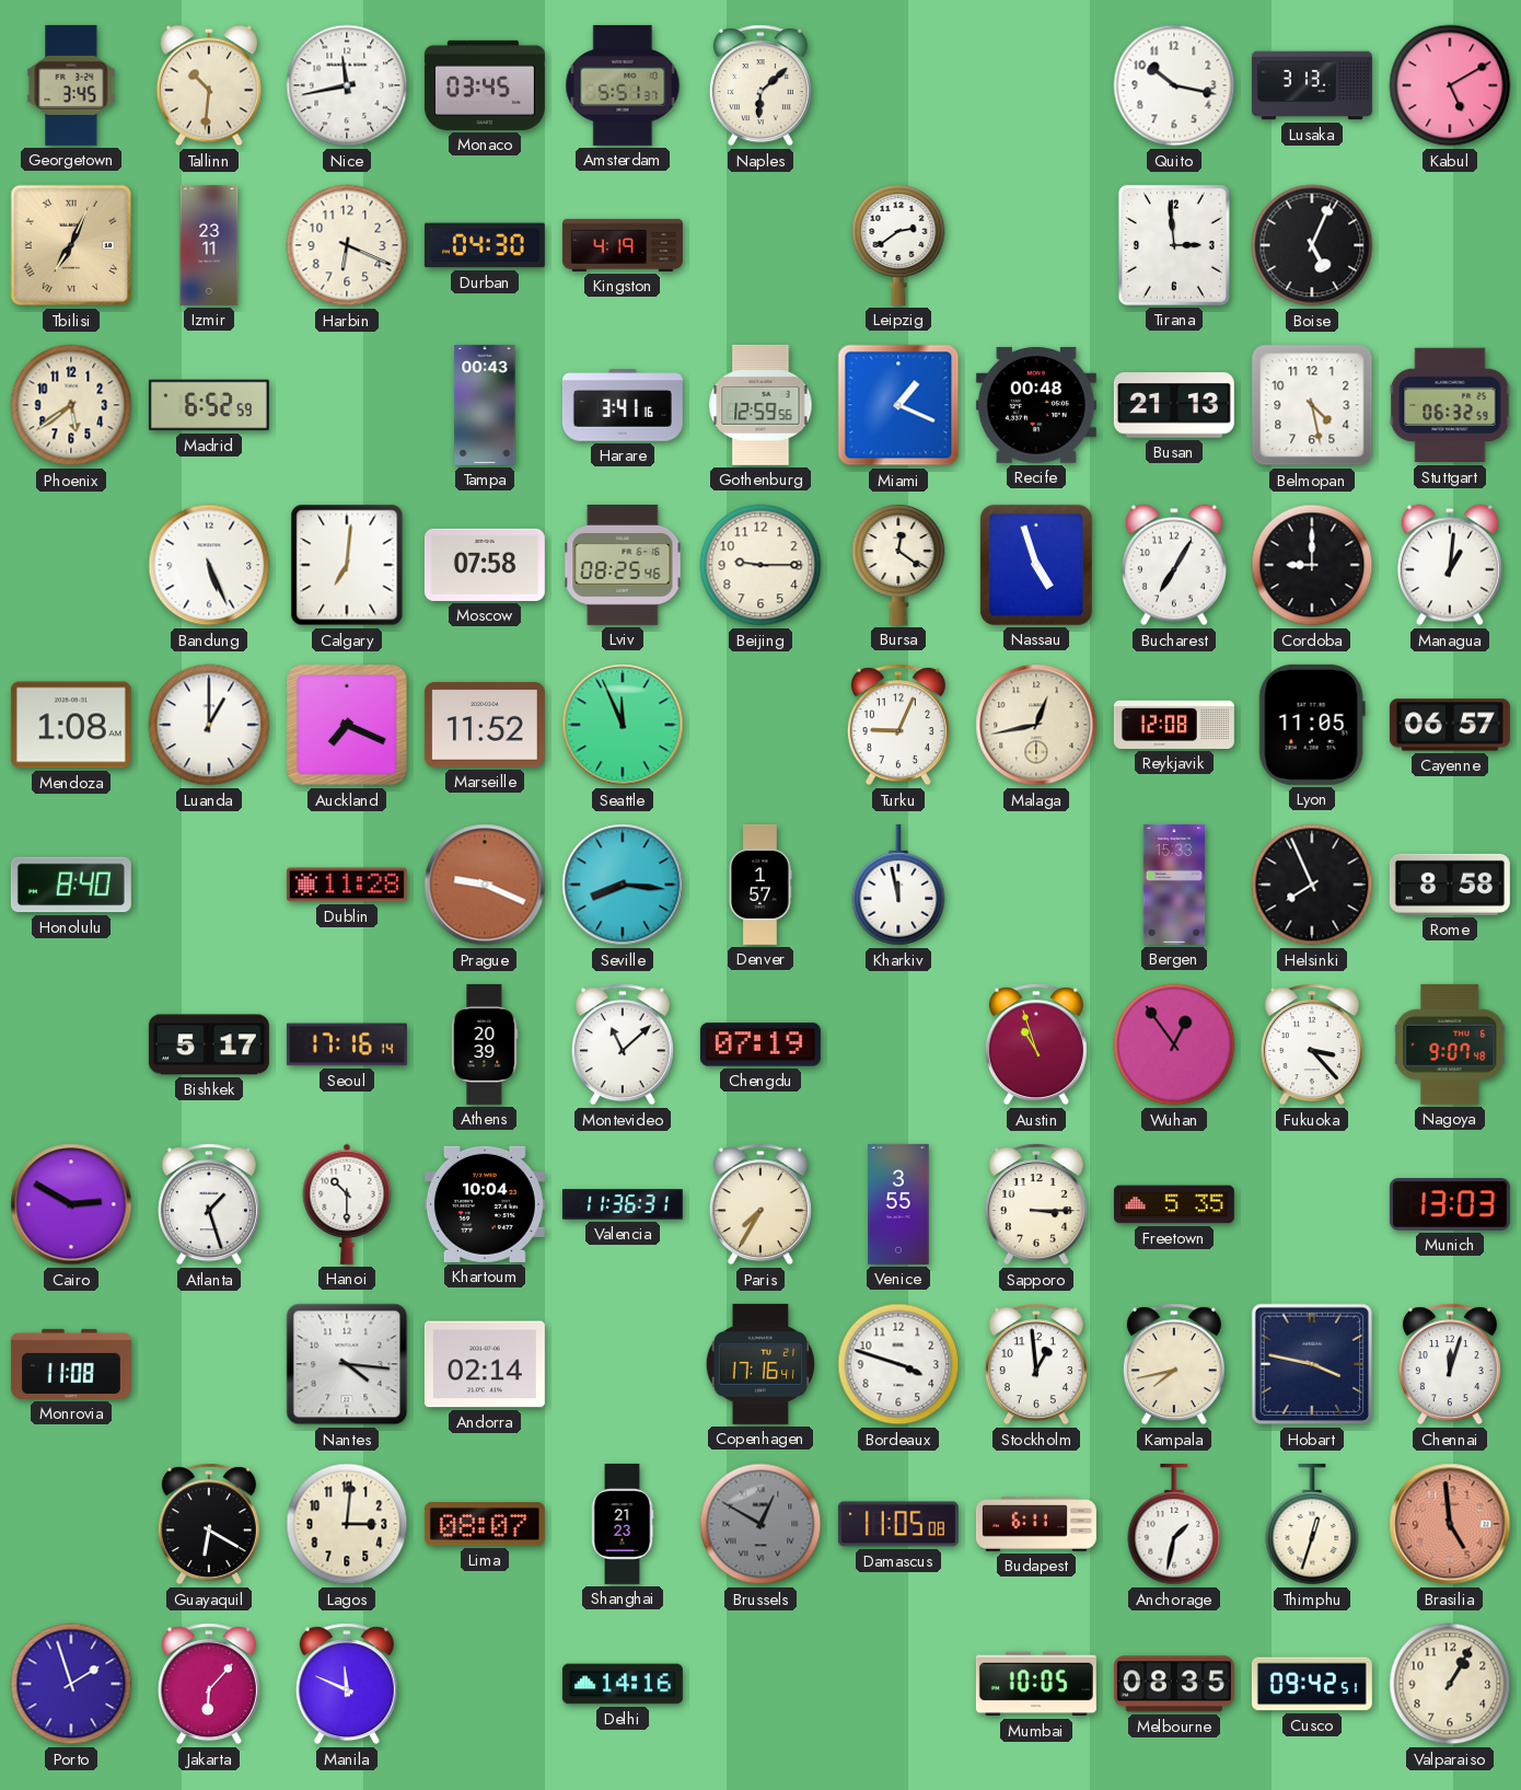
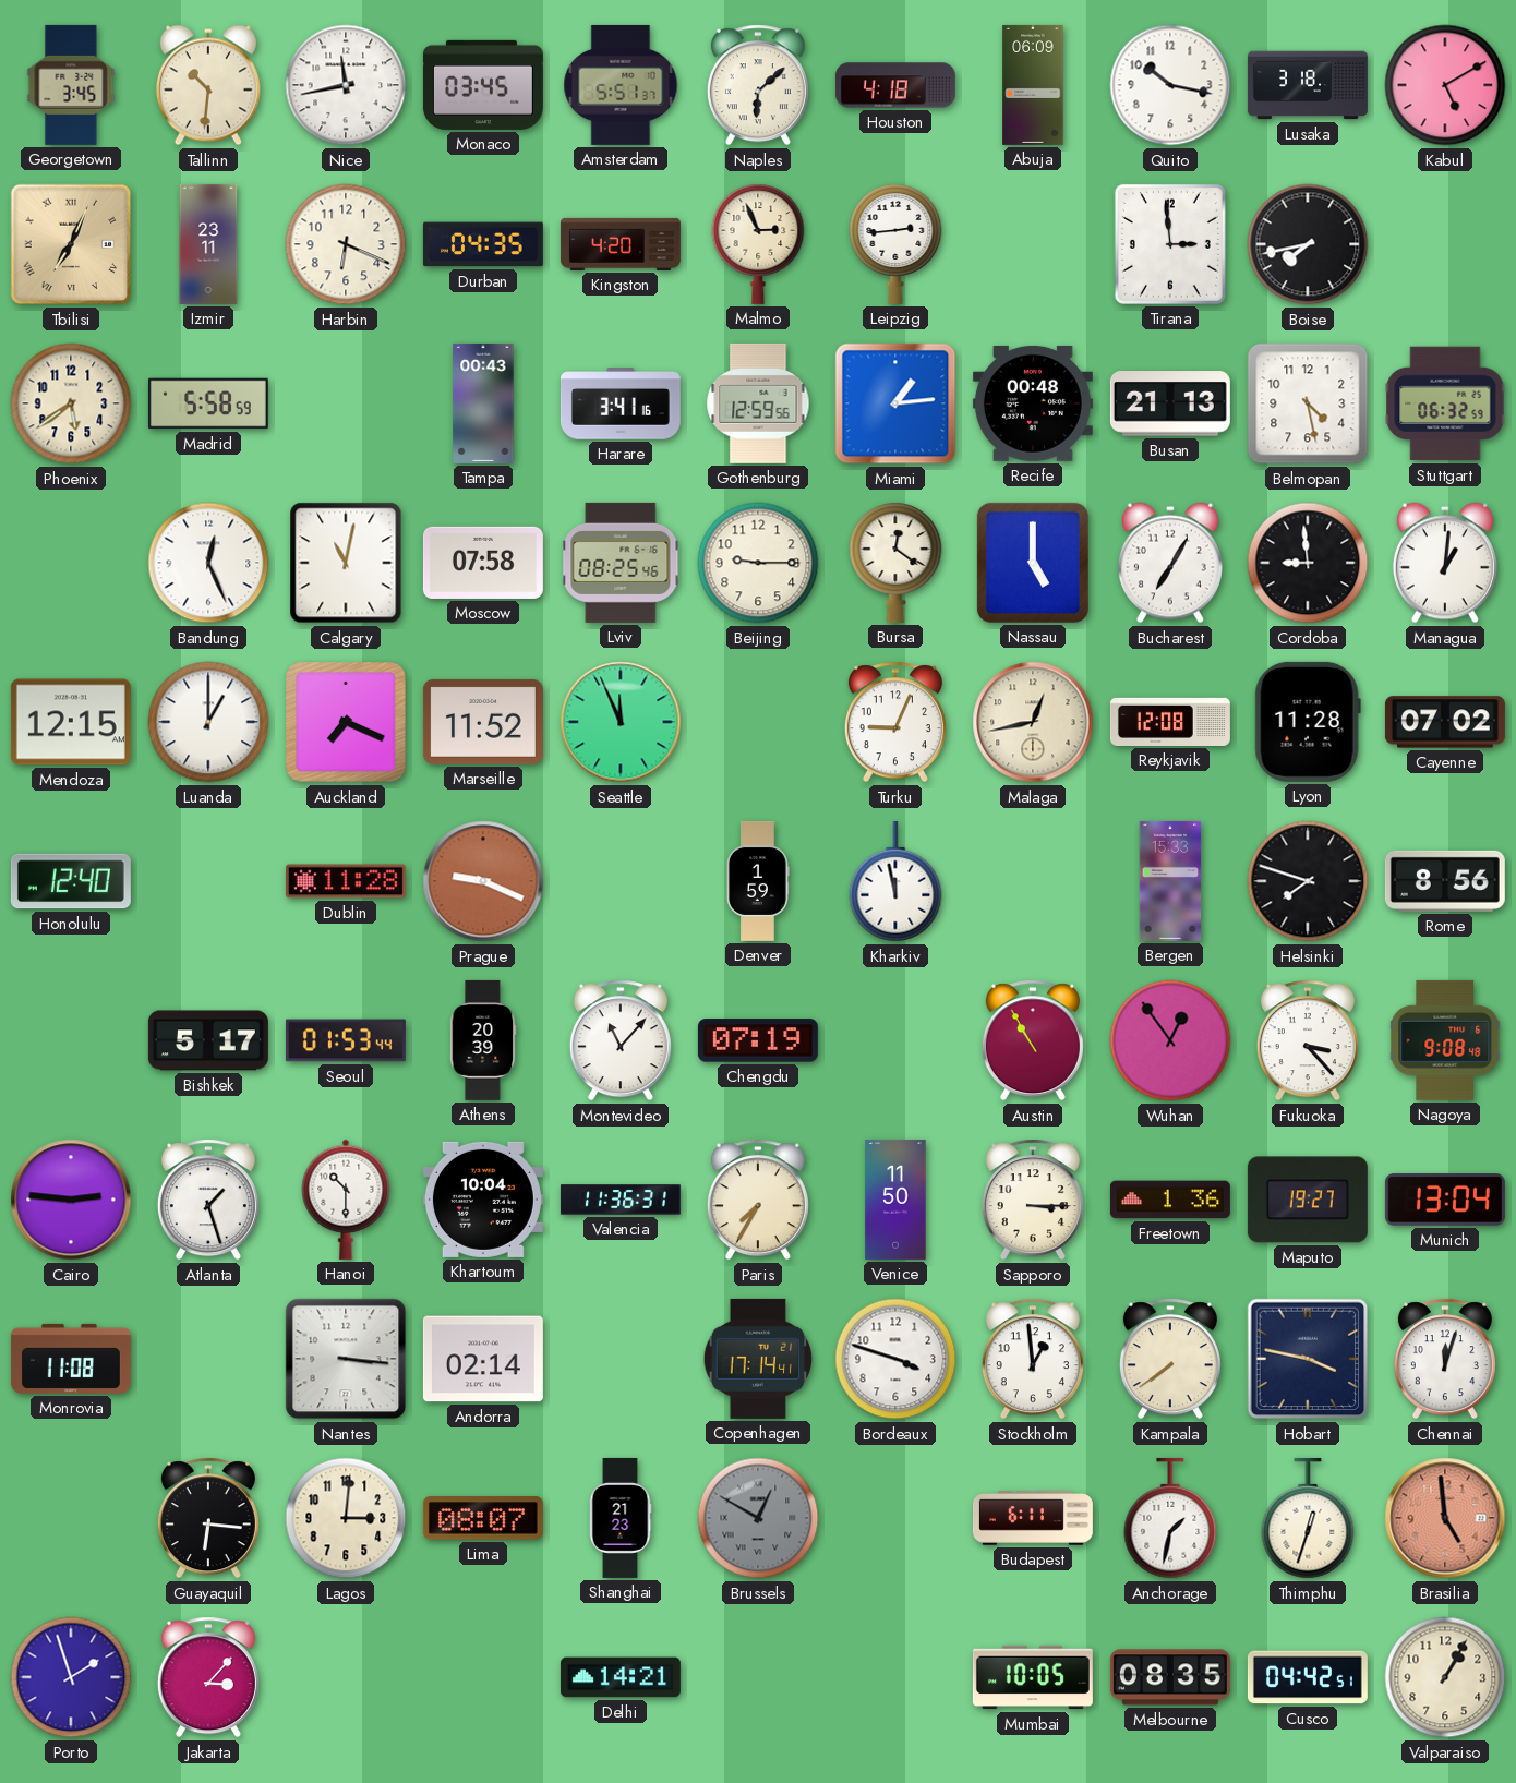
Houston: none -> 4:18
Abuja: none -> 06:09
Lusaka: 3:13 -> 3:18
Durban: 04:30 -> 04:35
Kingston: 4:19 -> 4:20
Malmo: none -> 2:56
Leipzig: 2:39 -> 2:44
Boise: 5:04 -> 7:43
Madrid: 6:52 -> 5:58
Miami: 1:19 -> 1:14
Bandung: 5:26 -> 12:26
Calgary: 7:01 -> 11:02
Nassau: 4:57 -> 5:00
Cordoba: 9:00 -> 8:59
Mendoza: 1:08 -> 12:15
Lyon: 11:05 -> 11:28
Cayenne: 06:57 -> 07:02
Honolulu: 8:40 -> 12:40
Seville: 8:16 -> none
Denver: 1:57 -> 1:59
Helsinki: 7:56 -> 7:48
Rome: 8:58 -> 8:56
Seoul: 17:16 -> 01:53
Montevideo: 11:08 -> 11:07
Austin: 10:57 -> 10:55
Nagoya: 9:07 -> 9:08
Cairo: 2:50 -> 2:46
Venice: 3:55 -> 11:50
Freetown: 5:35 -> 1:36
Maputo: none -> 19:27
Munich: 13:03 -> 13:04
Nantes: 4:16 -> 3:16
Copenhagen: 17:16 -> 17:14
Kampala: 7:43 -> 7:39
Guayaquil: 6:20 -> 6:16
Damascus: 11:05 -> none
Jakarta: 6:07 -> 3:07
Manila: 11:49 -> none
Delhi: 14:16 -> 14:21
Cusco: 09:42 -> 04:42
